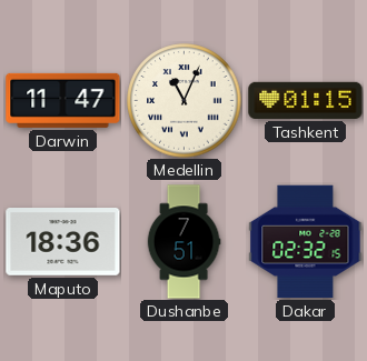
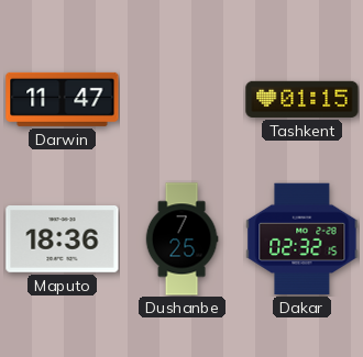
Medellin: 11:04 -> none
Dushanbe: 7:51 -> 7:25
